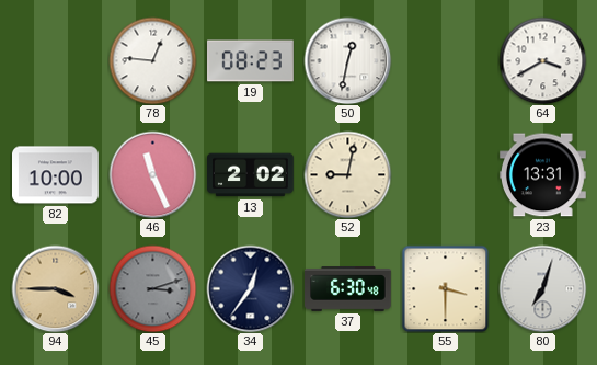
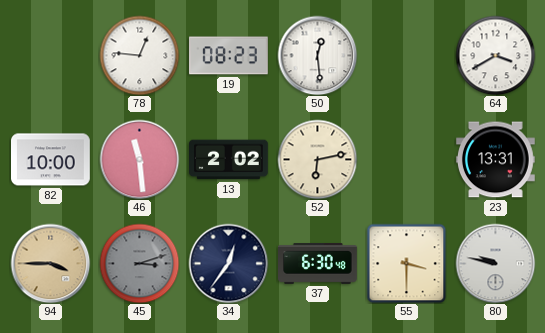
50: 12:32 -> 12:29
46: 11:26 -> 11:29
52: 9:02 -> 6:13
80: 7:03 -> 9:47
